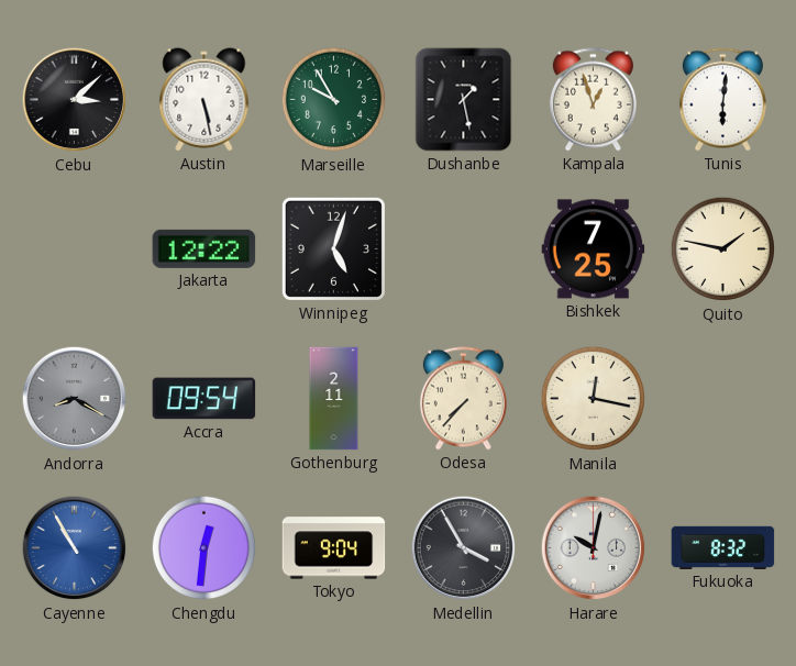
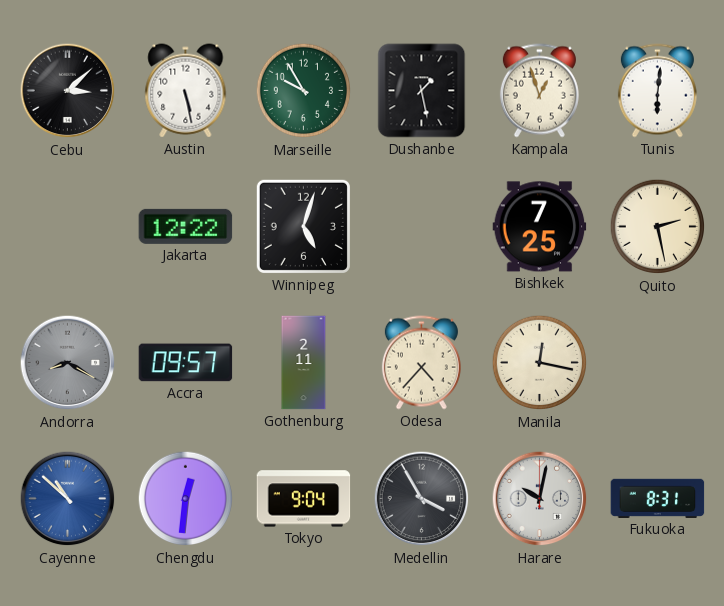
Quito: 1:47 -> 2:28
Accra: 09:54 -> 09:57
Odesa: 7:37 -> 4:37
Cayenne: 10:55 -> 10:52
Fukuoka: 8:32 -> 8:31
